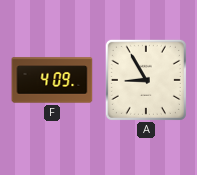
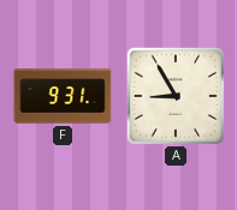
F: 4:09 -> 9:31
